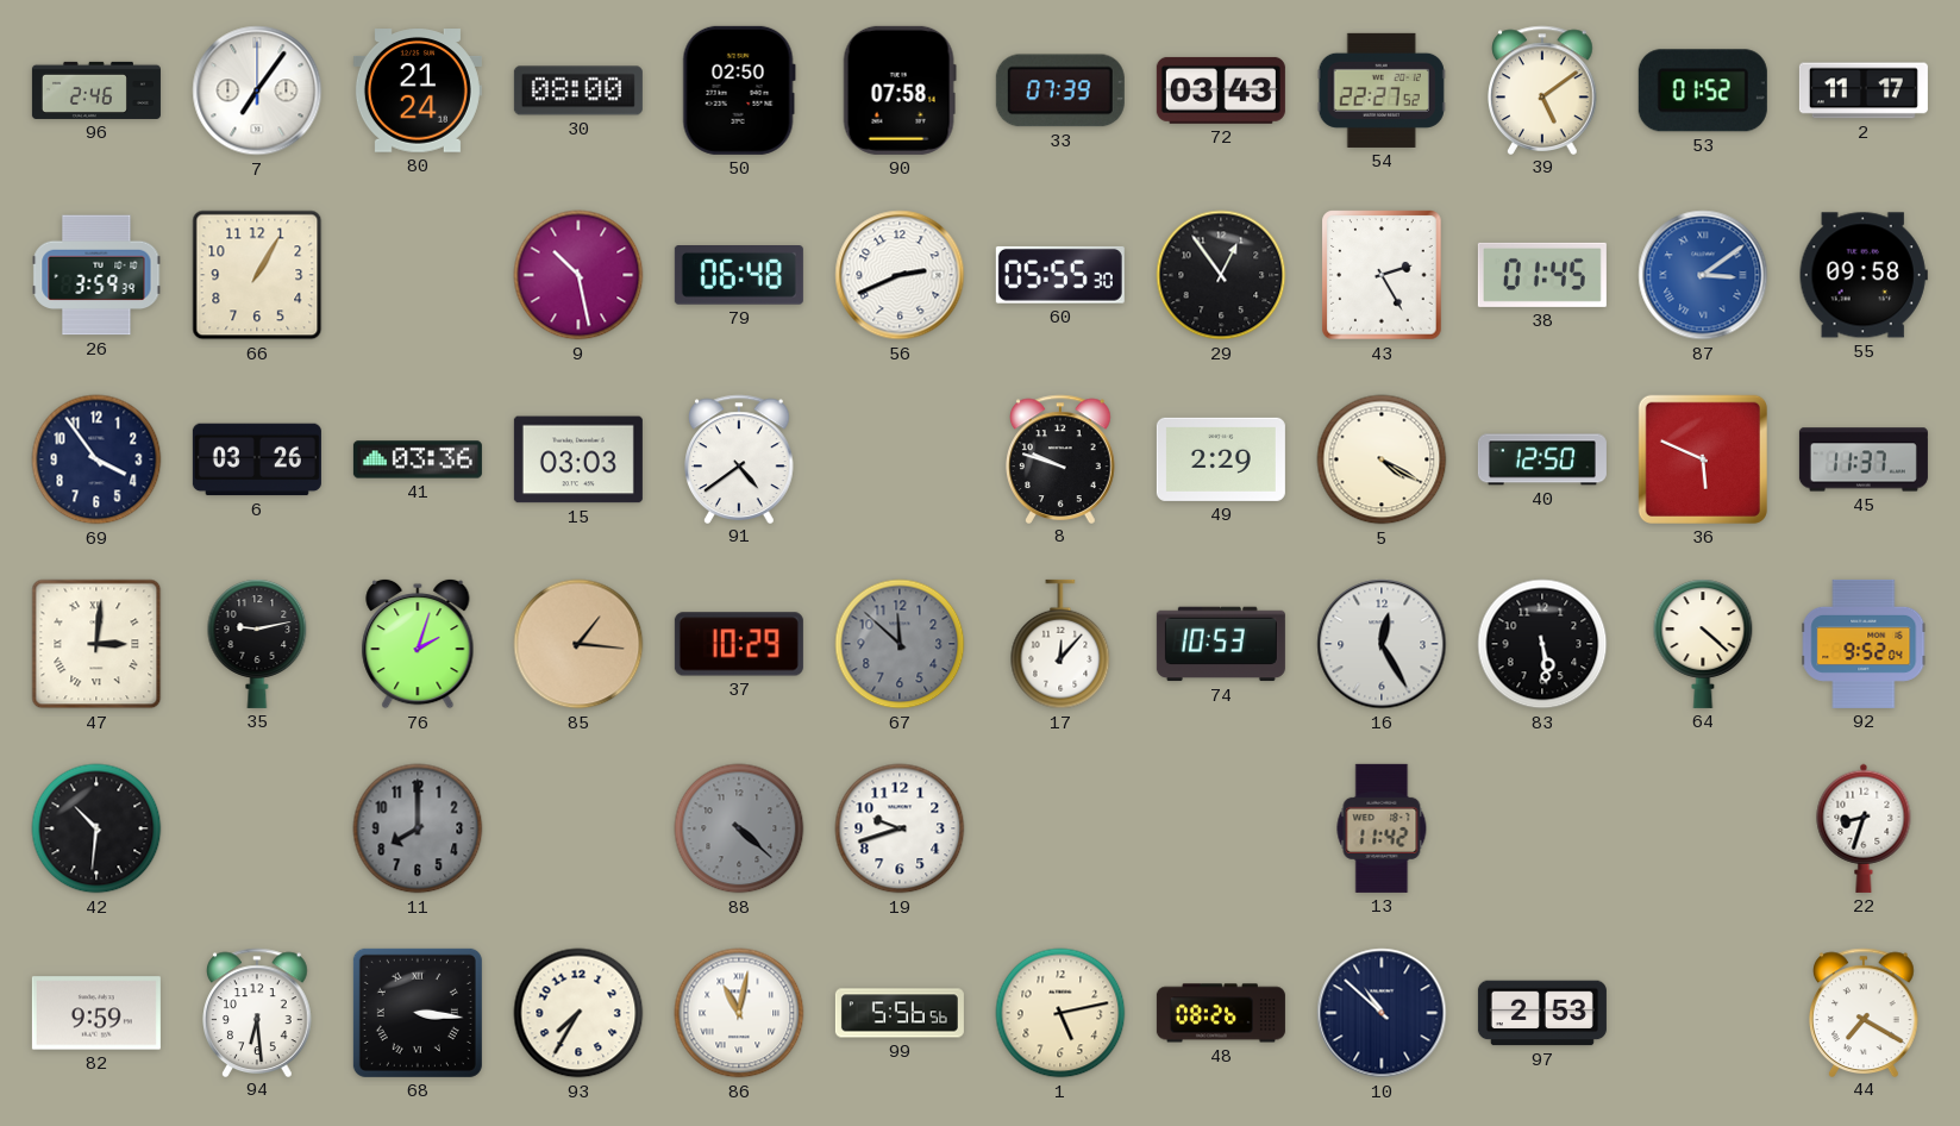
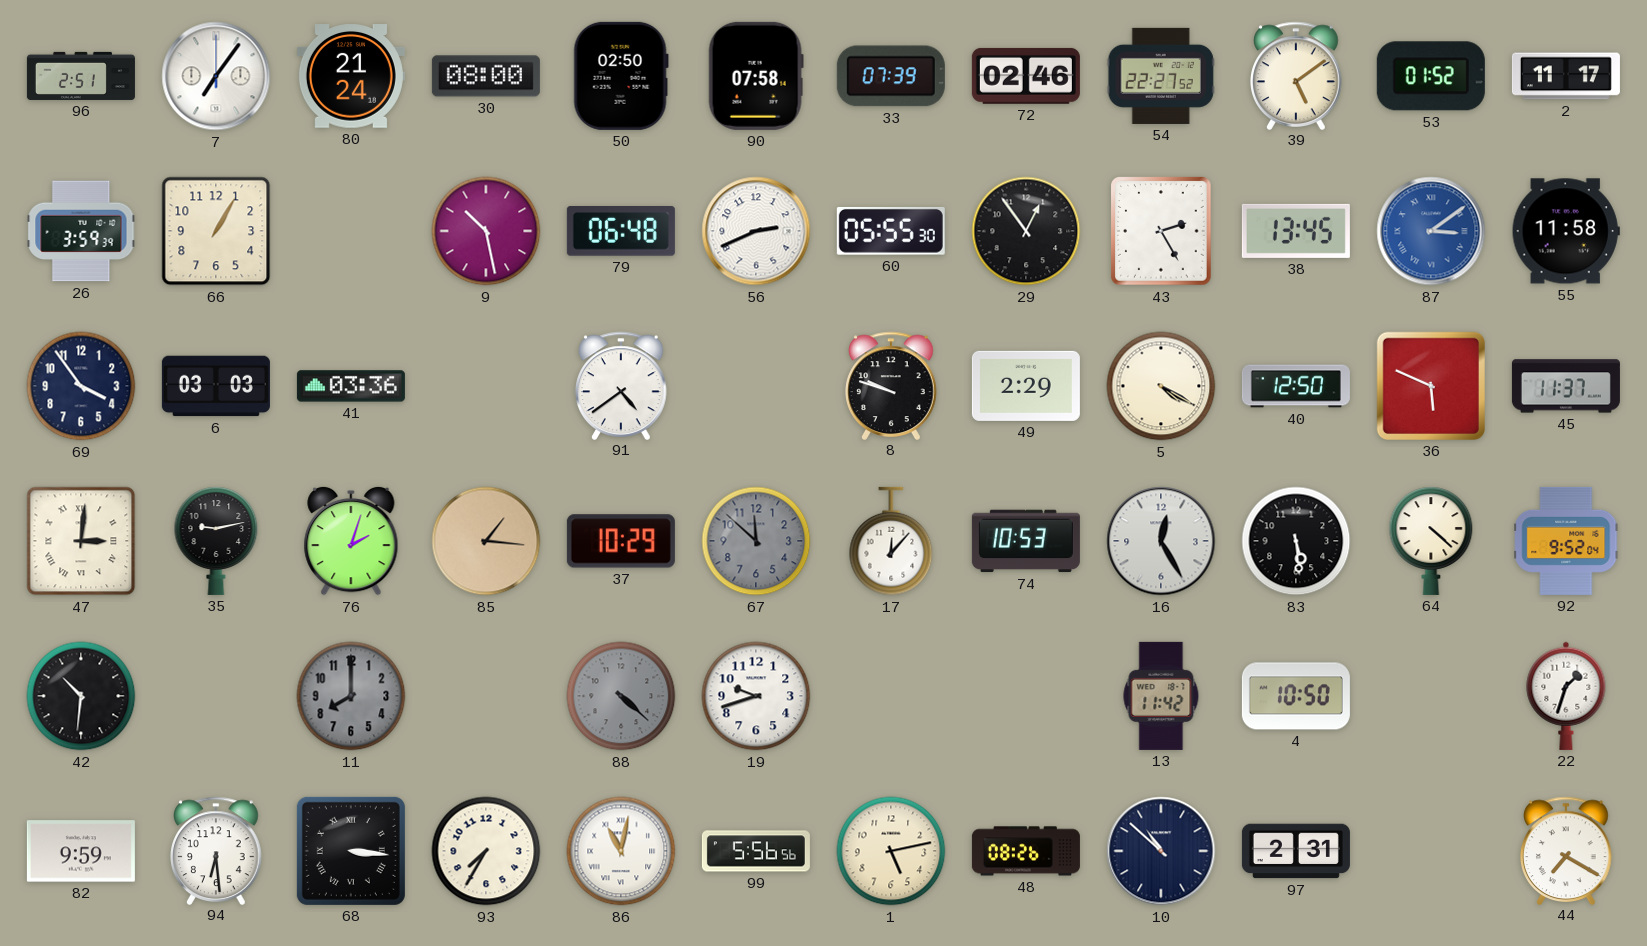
96: 2:46 -> 2:51
72: 03:43 -> 02:46
38: 01:45 -> 13:45
55: 09:58 -> 11:58
6: 03:26 -> 03:03
15: 03:03 -> none
4: none -> 10:50
22: 8:33 -> 1:33
97: 2:53 -> 2:31
